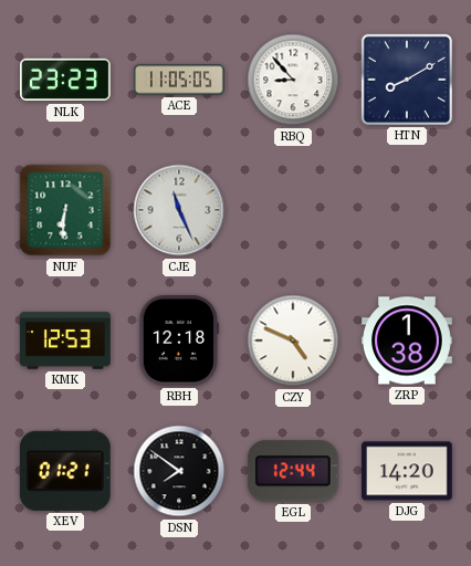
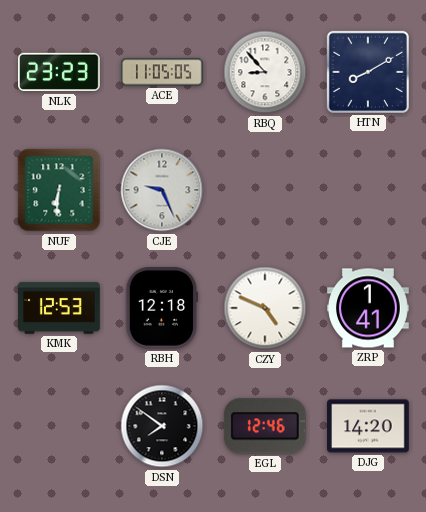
CJE: 11:26 -> 9:26
ZRP: 1:38 -> 1:41
XEV: 01:21 -> none
EGL: 12:44 -> 12:46
